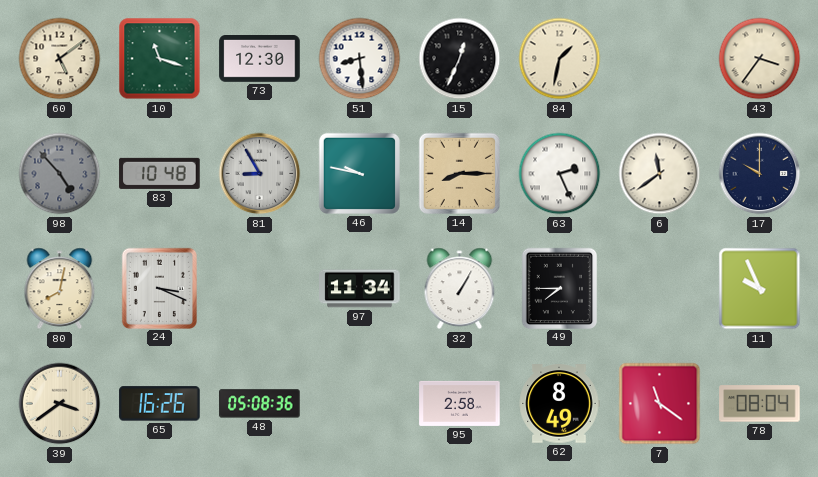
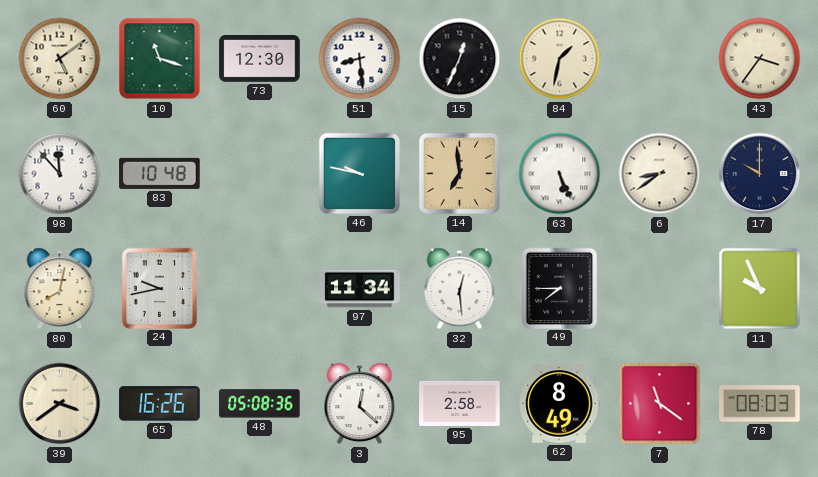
98: 4:53 -> 11:53
98 dial: grey -> white
81: 8:55 -> none
14: 8:15 -> 6:59
63: 2:26 -> 5:26
6: 11:39 -> 8:39
24: 3:19 -> 9:43
32: 1:05 -> 12:29
3: none -> 12:22
78: 08:04 -> 08:03
